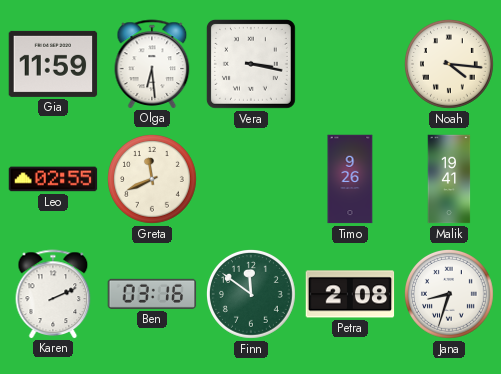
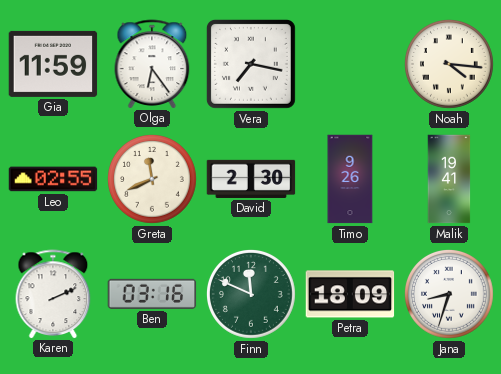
Olga: 6:29 -> 6:24
Vera: 3:17 -> 7:17
David: none -> 2:30
Finn: 11:51 -> 11:49
Petra: 2:08 -> 18:09
